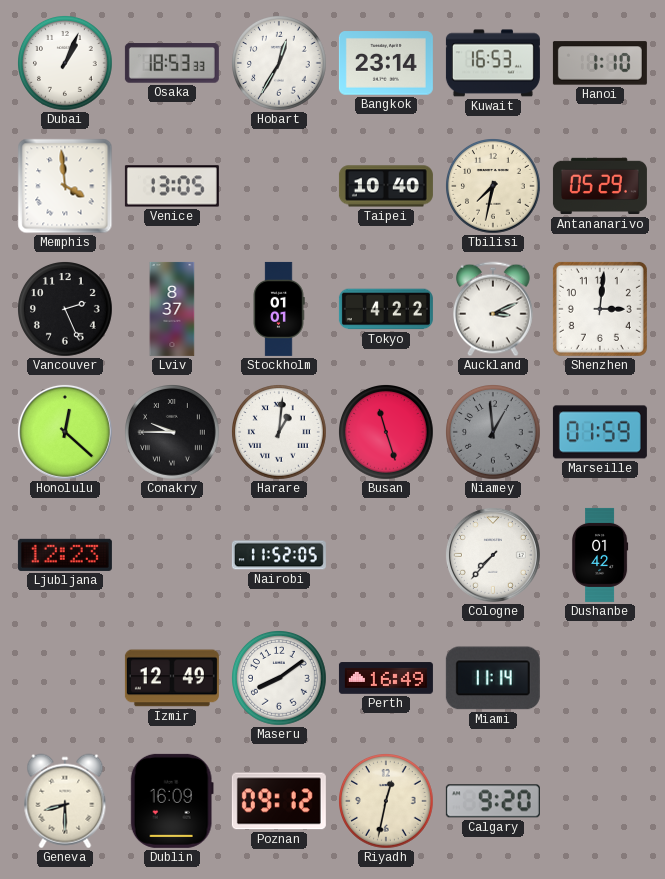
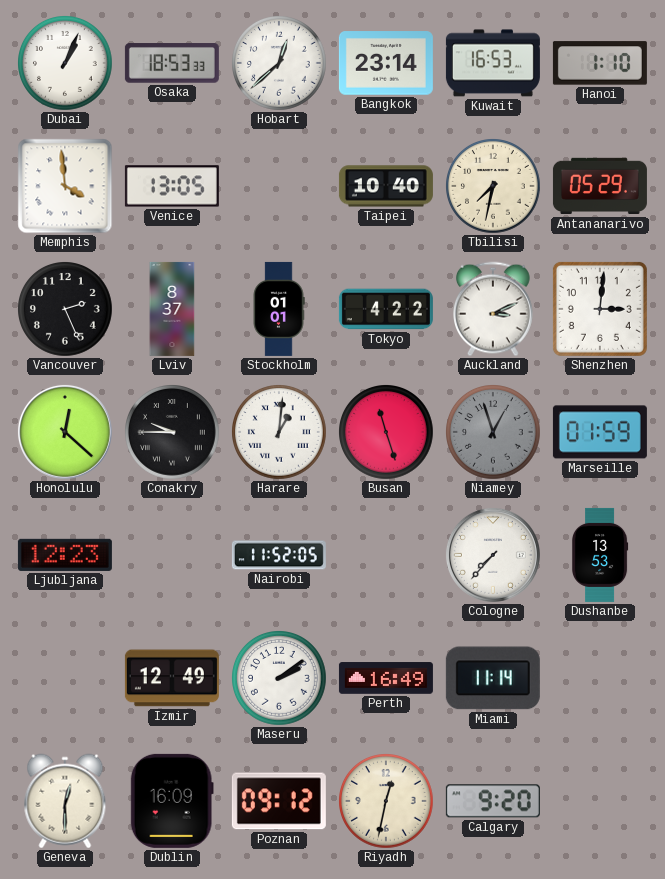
Hobart: 12:35 -> 12:38
Niamey: 12:59 -> 12:57
Dushanbe: 01:42 -> 13:53
Maseru: 8:09 -> 2:09
Geneva: 8:30 -> 12:30
